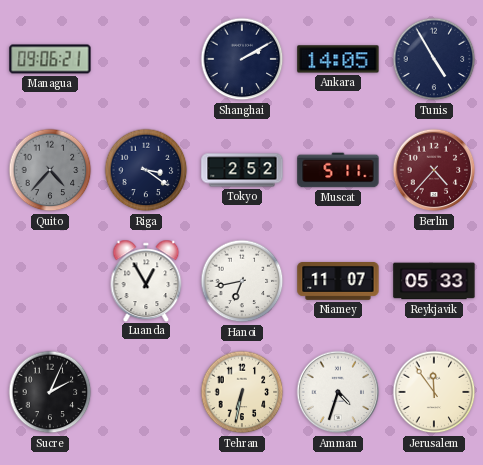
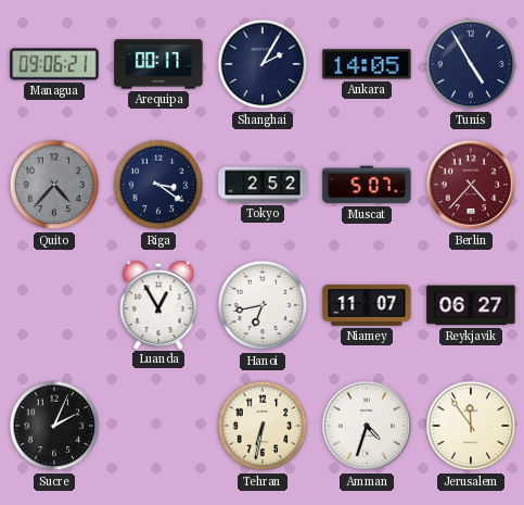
Arequipa: none -> 00:17
Shanghai: 2:10 -> 2:05
Muscat: 5:11 -> 5:07
Reykjavik: 05:33 -> 06:27
